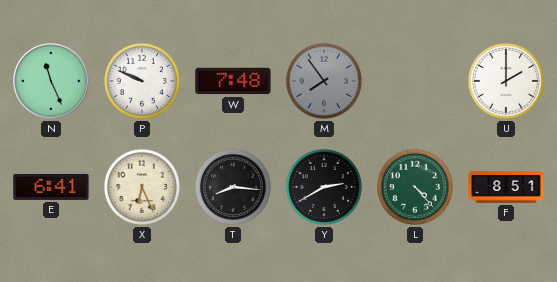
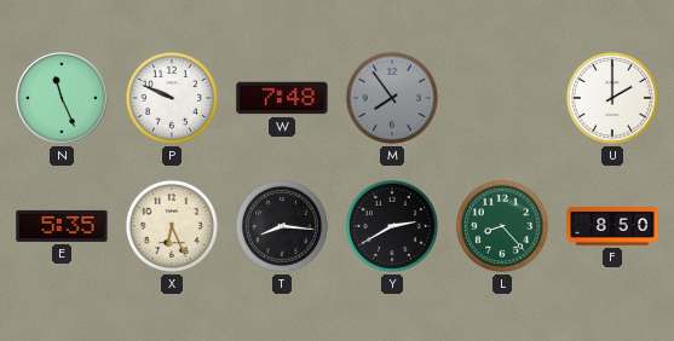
E: 6:41 -> 5:35
L: 4:23 -> 8:23
F: 8:51 -> 8:50
